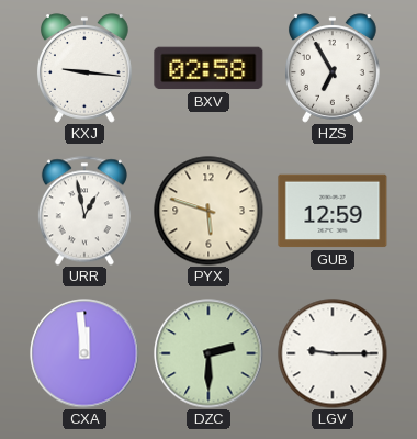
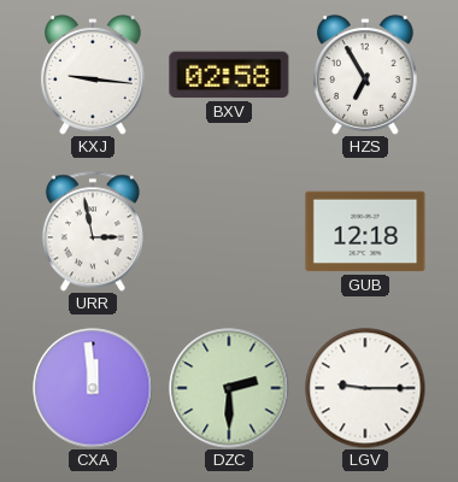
URR: 12:58 -> 2:58
PYX: 5:48 -> none
GUB: 12:59 -> 12:18
